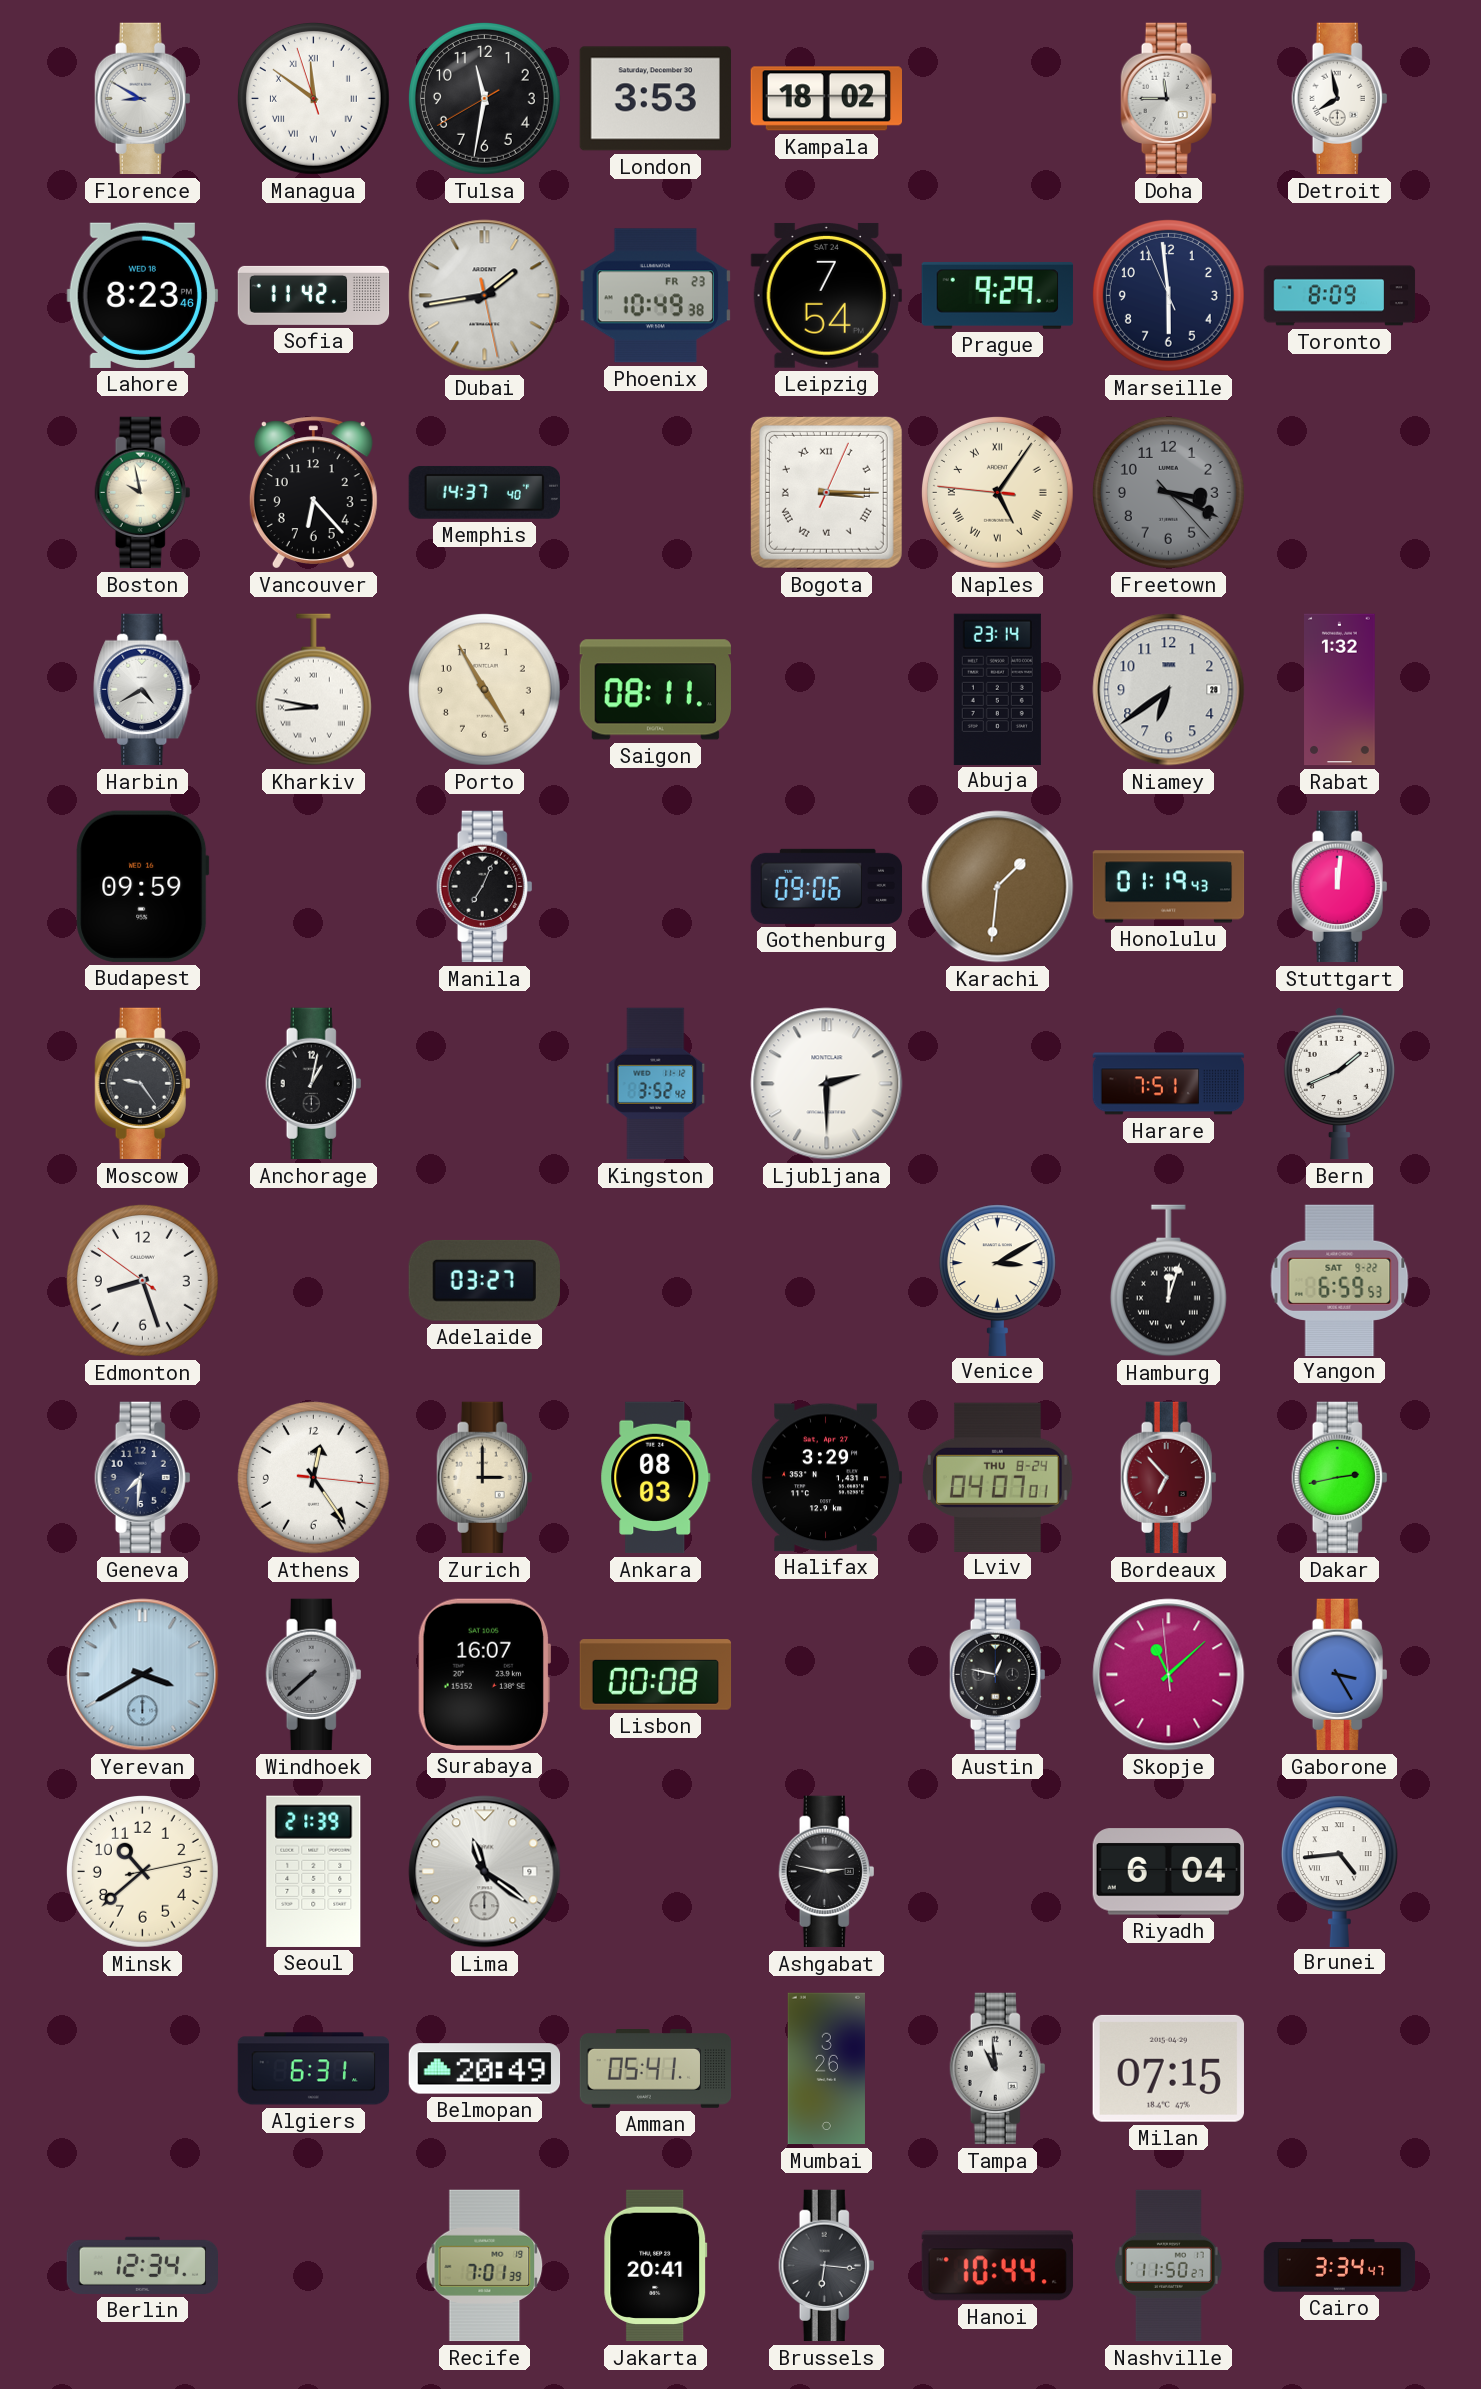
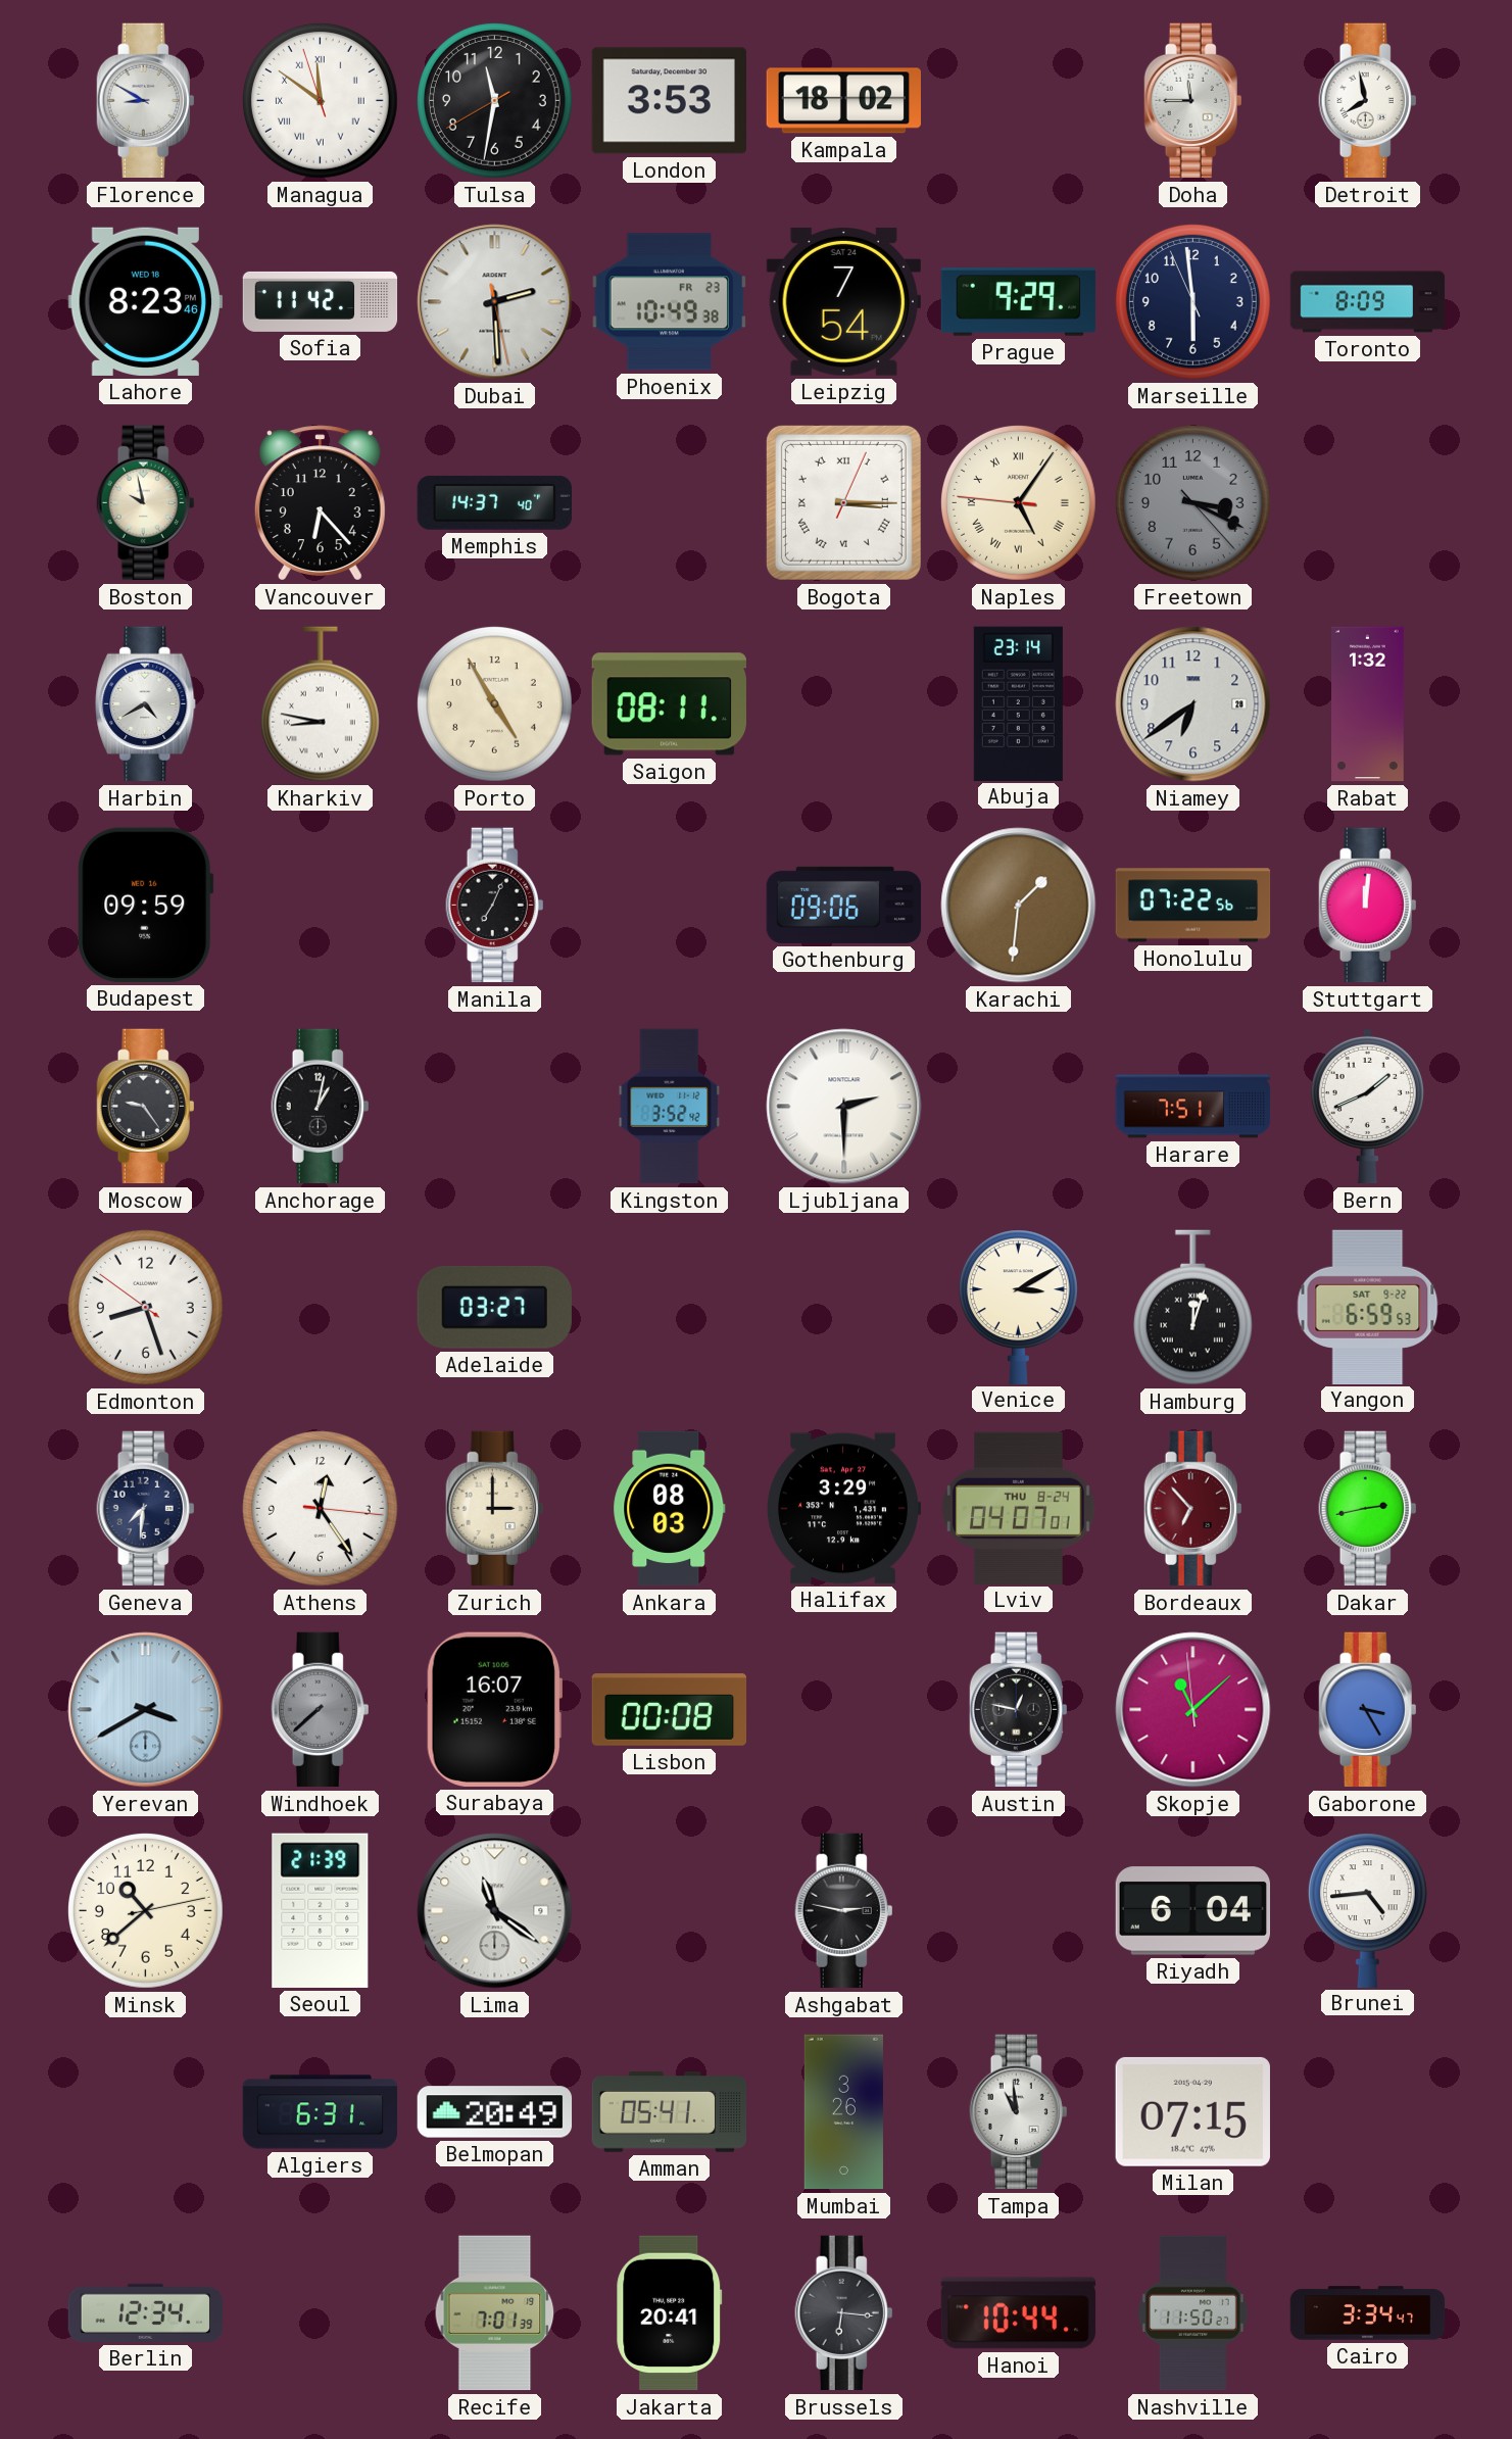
Dubai: 1:43 -> 2:29
Honolulu: 01:19 -> 07:22
